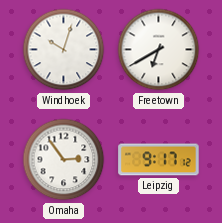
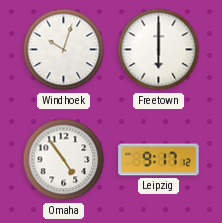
Freetown: 6:40 -> 6:00
Omaha: 2:54 -> 4:54
